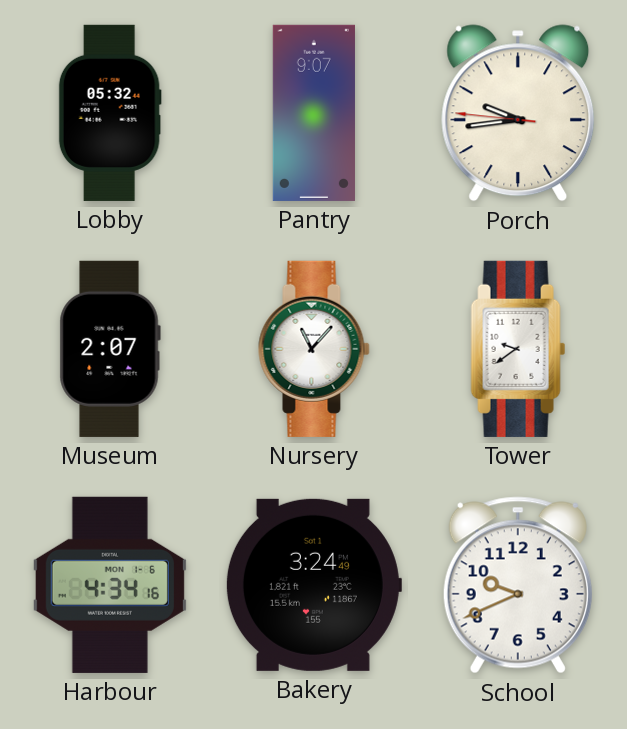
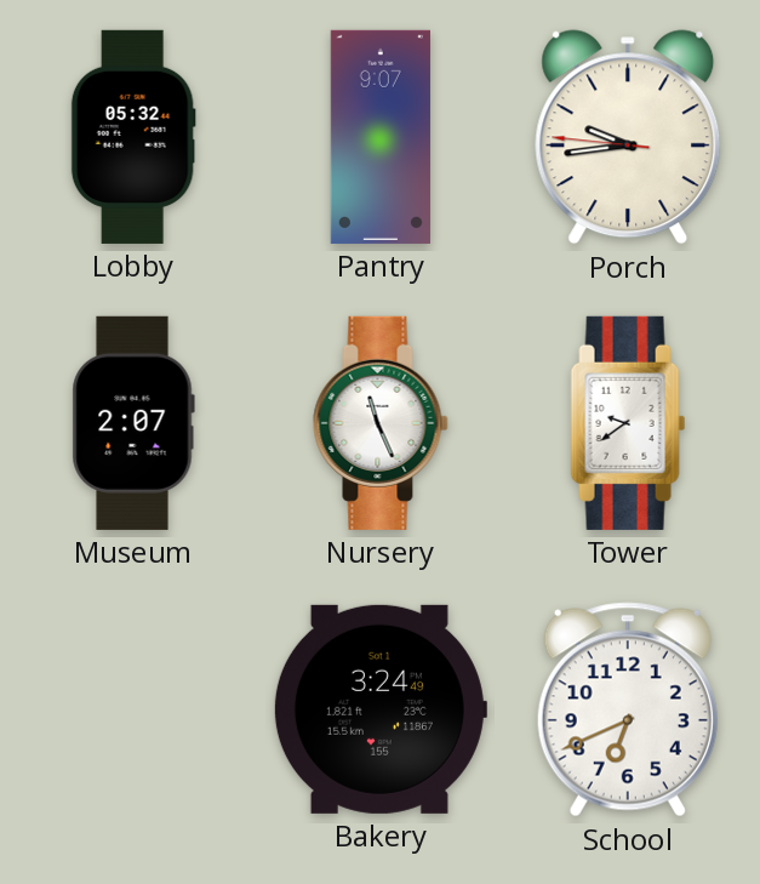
Nursery: 11:07 -> 11:26
Harbour: 4:34 -> none
School: 9:41 -> 6:41
